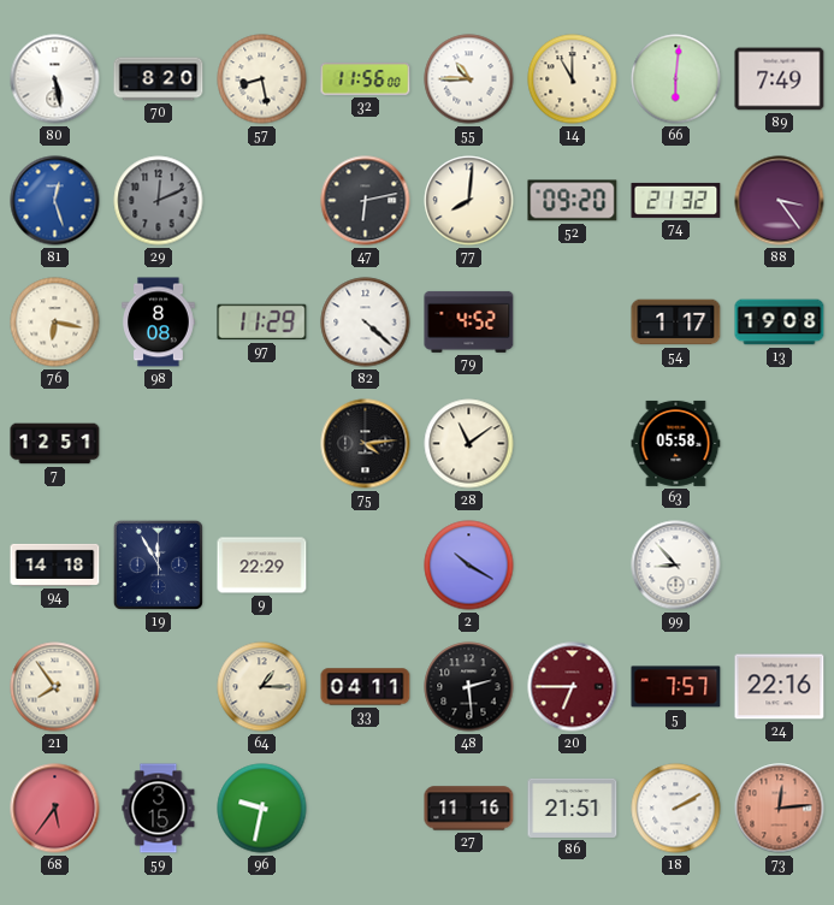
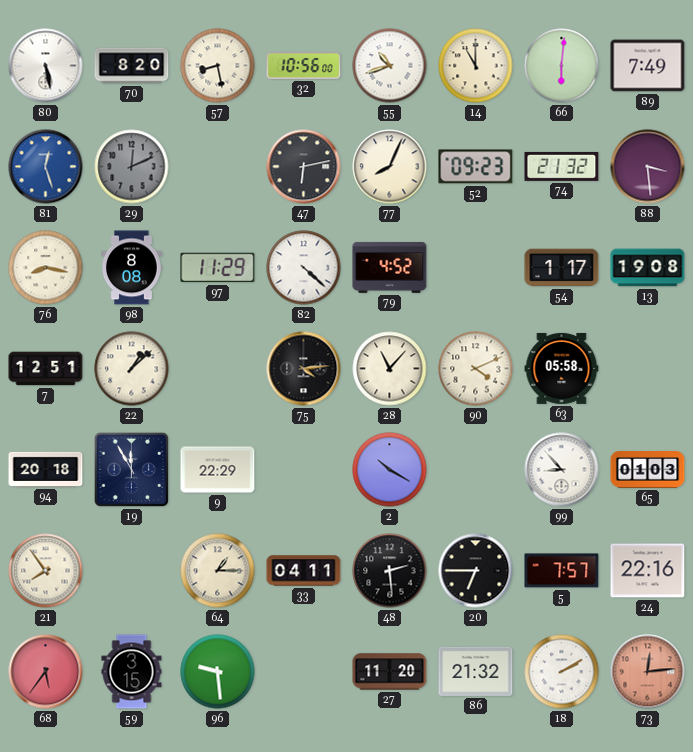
32: 11:56 -> 10:56
55: 10:45 -> 10:42
77: 8:01 -> 8:04
52: 09:20 -> 09:23
88: 3:24 -> 3:29
76: 6:17 -> 8:17
22: none -> 1:08
28: 11:09 -> 11:07
90: none -> 4:11
94: 14:18 -> 20:18
65: none -> 01:03
20 dial: burgundy -> black
96: 9:32 -> 9:29
27: 11:16 -> 11:20
86: 21:51 -> 21:32
